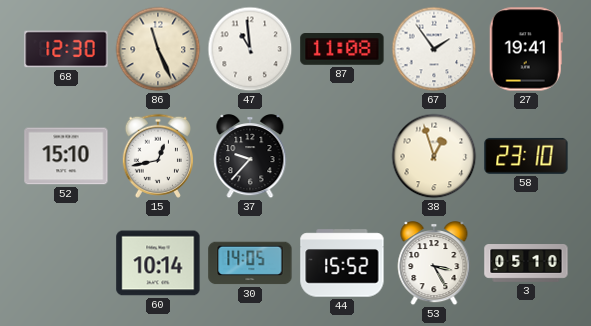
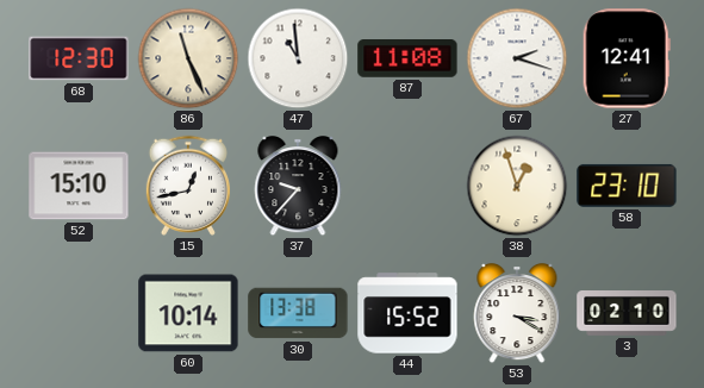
67: 1:54 -> 2:18
27: 19:41 -> 12:41
30: 14:05 -> 13:38
53: 3:25 -> 3:20
3: 05:10 -> 02:10
